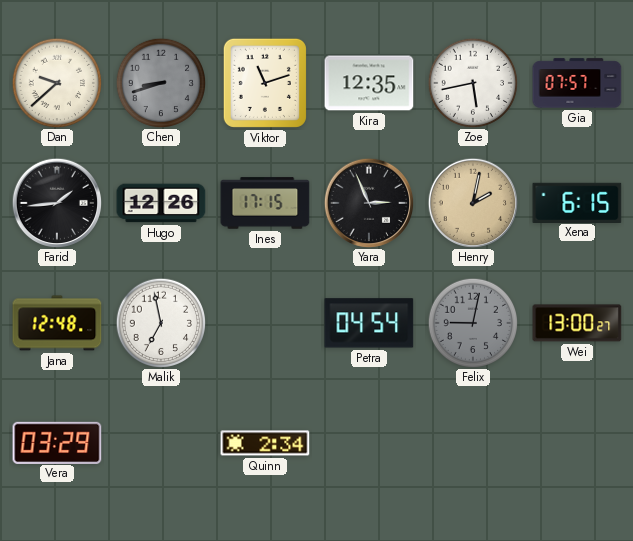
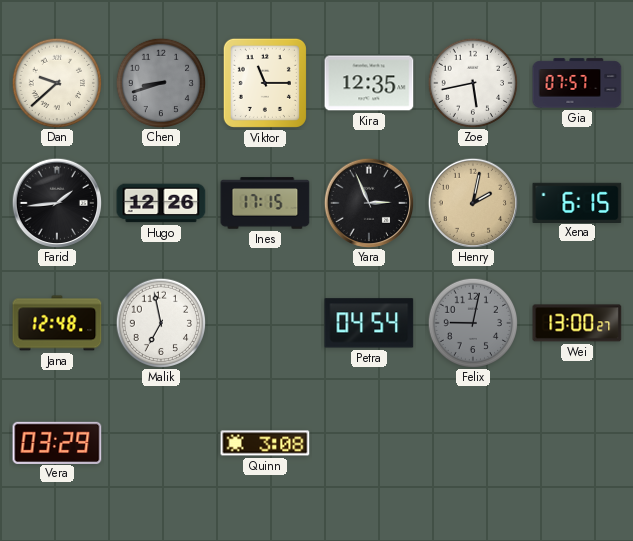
Viktor: 11:12 -> 11:15
Quinn: 2:34 -> 3:08
